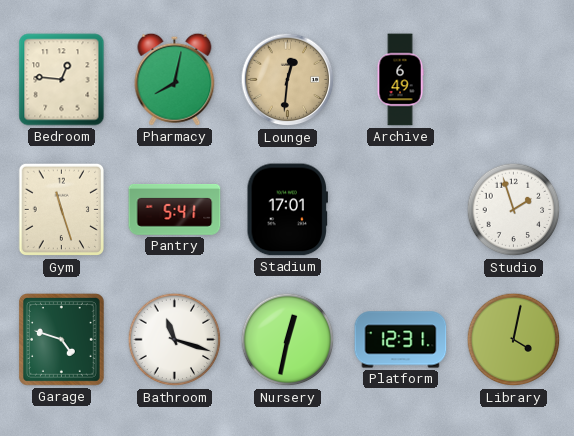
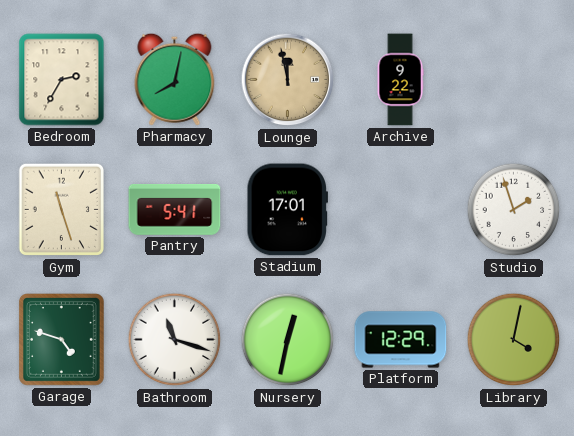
Bedroom: 12:46 -> 2:35
Lounge: 12:31 -> 11:58
Archive: 6:49 -> 9:22
Platform: 12:31 -> 12:29
